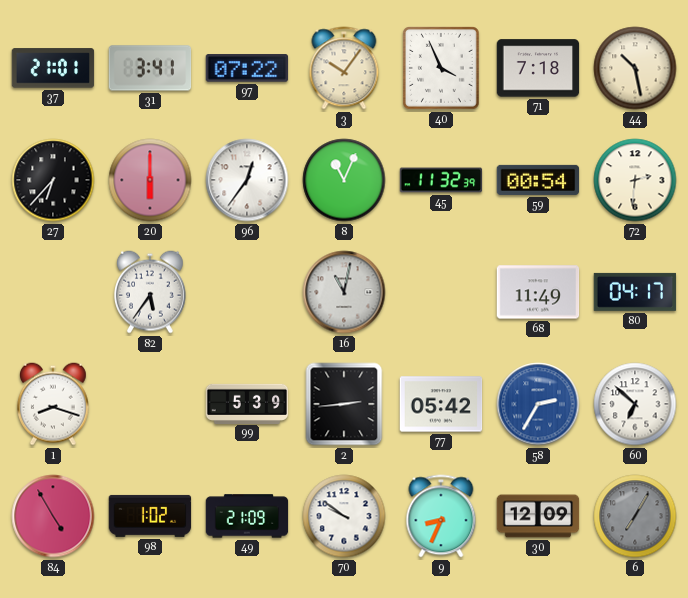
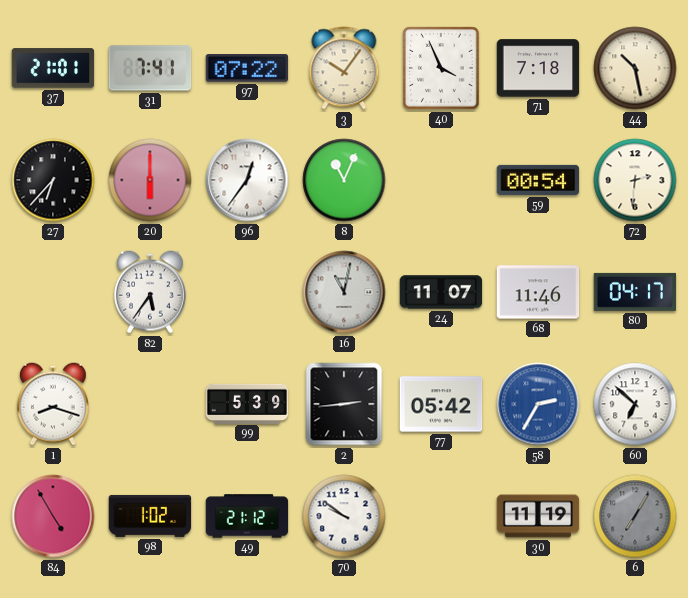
31: 3:41 -> 7:41
45: 11:32 -> none
24: none -> 11:07
68: 11:49 -> 11:46
49: 21:09 -> 21:12
9: 8:34 -> none
30: 12:09 -> 11:19
